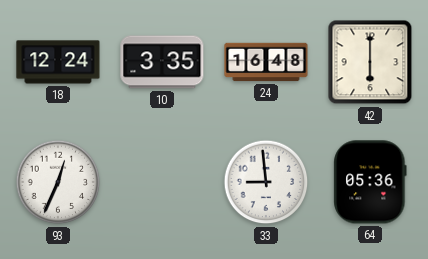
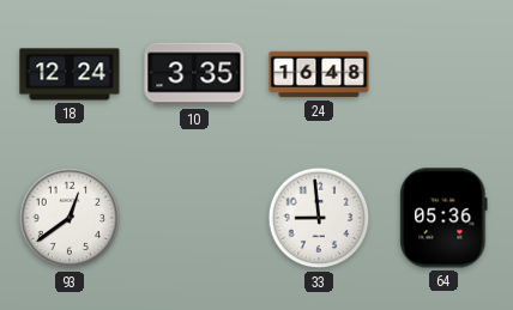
42: 6:00 -> none
93: 12:34 -> 12:39
